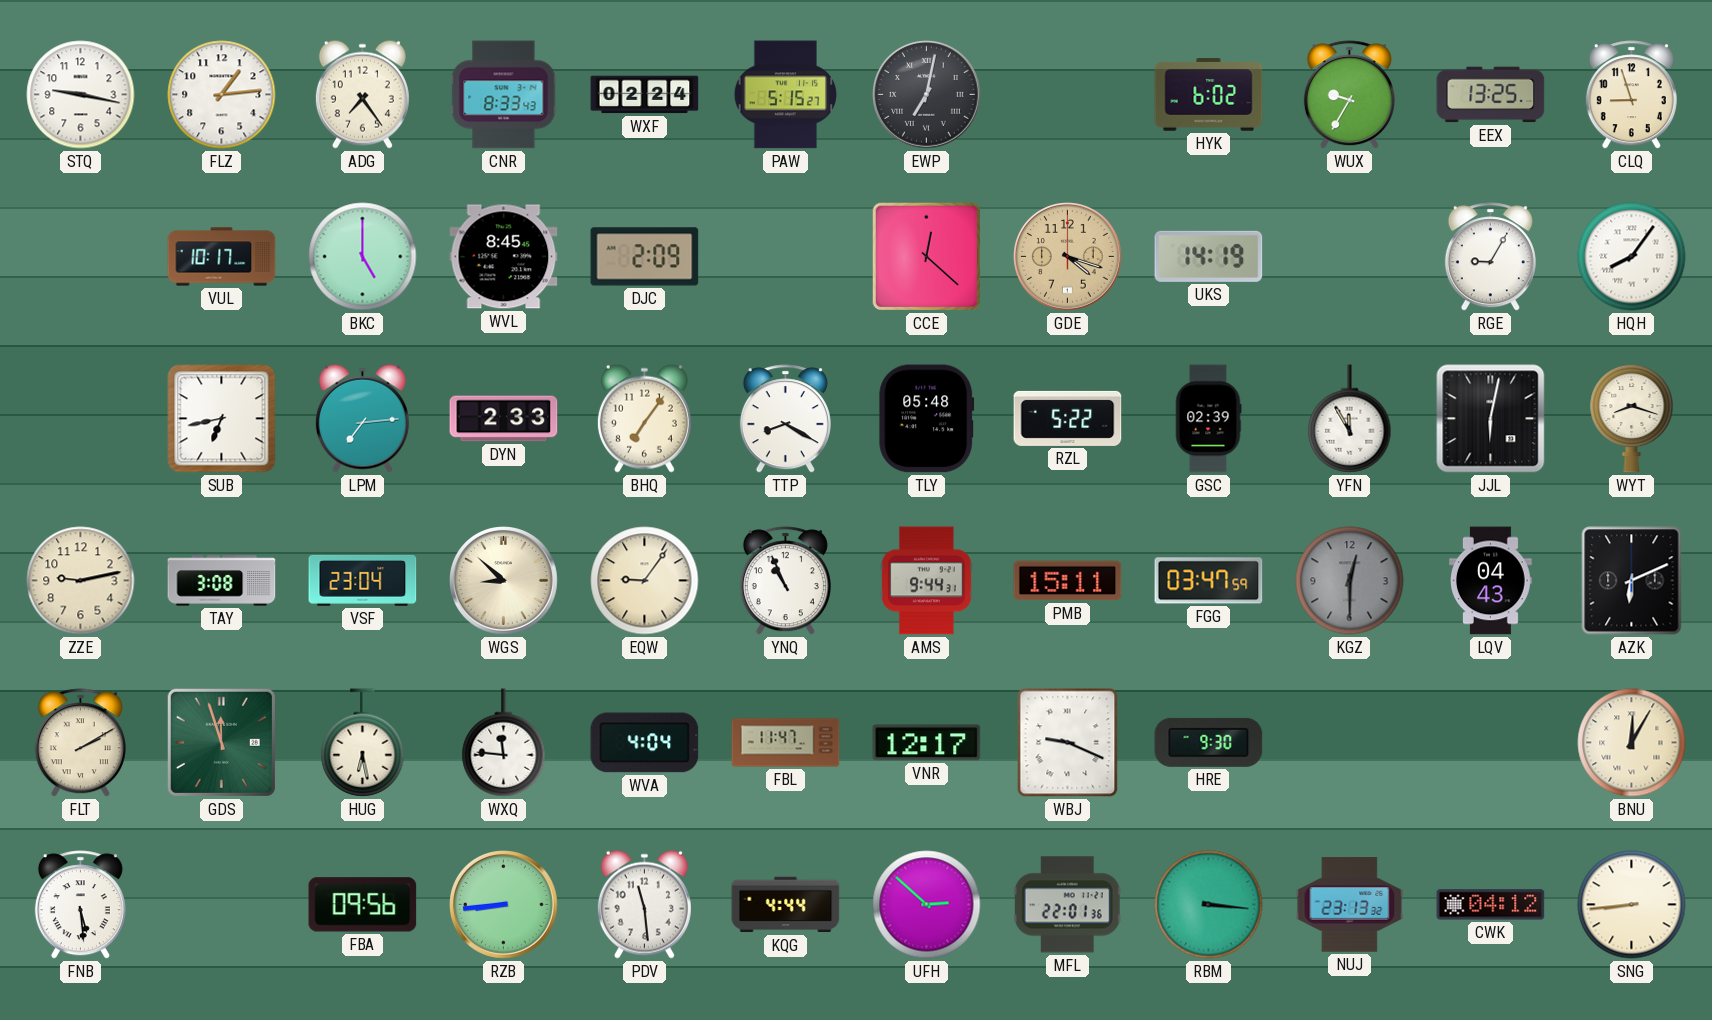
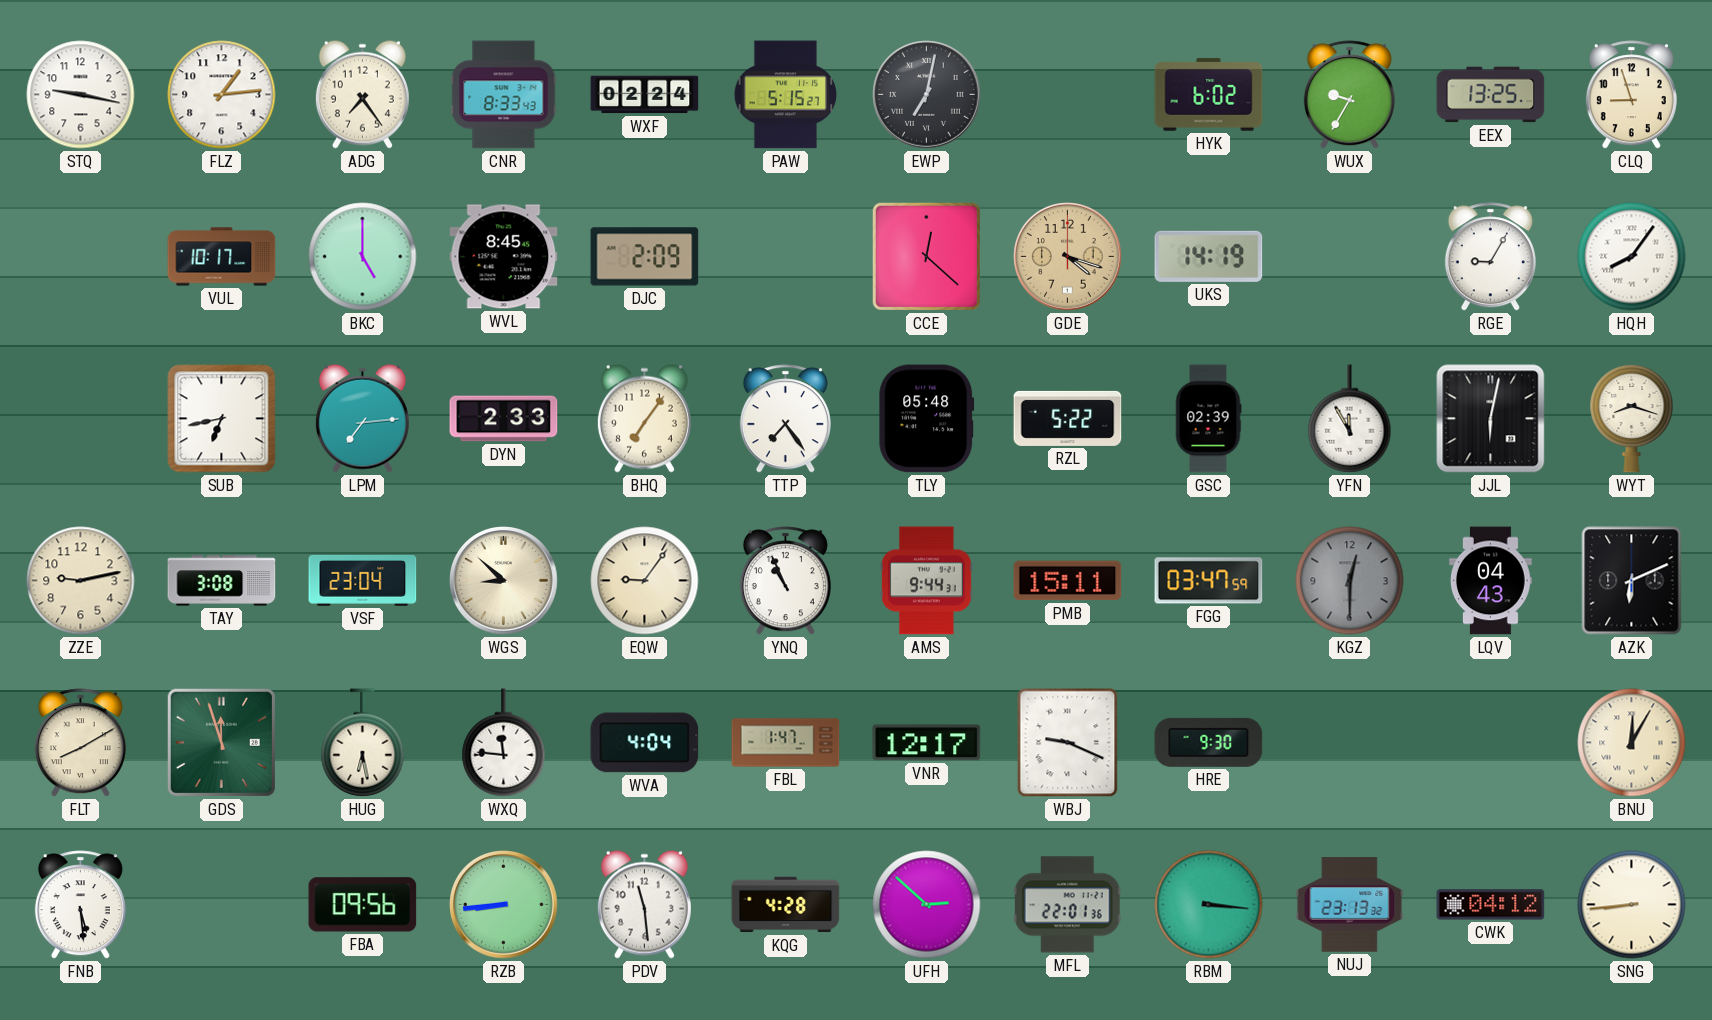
TTP: 8:20 -> 7:24
FLT: 2:10 -> 8:10
FBL: 11:47 -> 1:47
KQG: 4:44 -> 4:28
